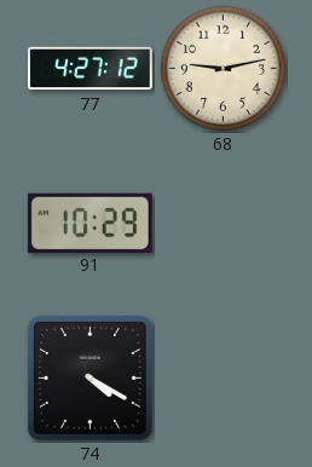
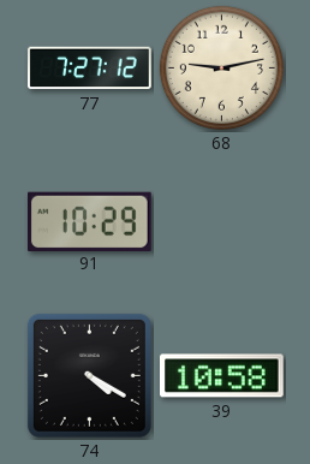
77: 4:27 -> 7:27
39: none -> 10:58
